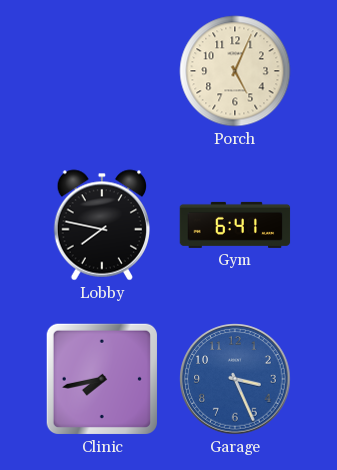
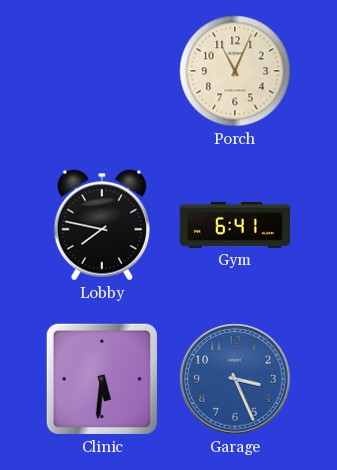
Porch: 5:04 -> 11:04
Clinic: 7:43 -> 5:31
